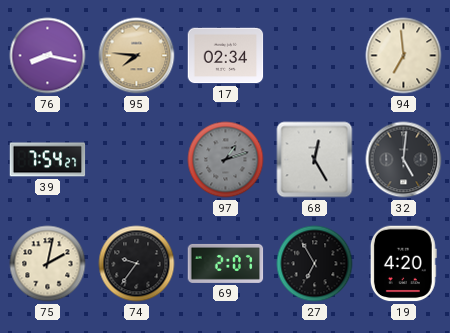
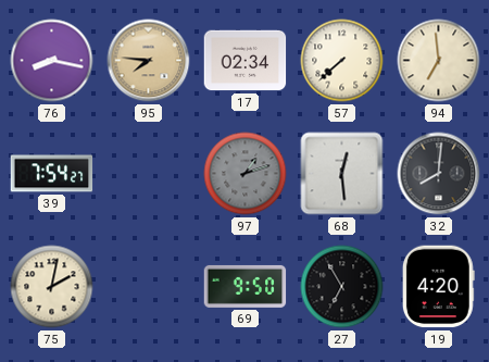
57: none -> 7:38
68: 12:25 -> 12:29
32: 5:01 -> 8:01
74: 9:36 -> none
69: 2:07 -> 9:50
